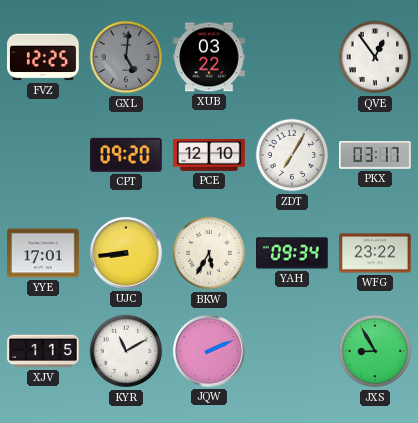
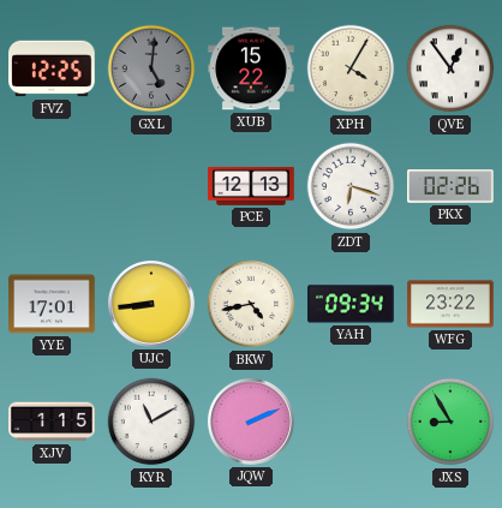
XUB: 03:22 -> 15:22
XPH: none -> 4:05
CPT: 09:20 -> none
PCE: 12:10 -> 12:13
ZDT: 7:05 -> 6:18
PKX: 03:17 -> 02:26
BKW: 5:35 -> 4:43
